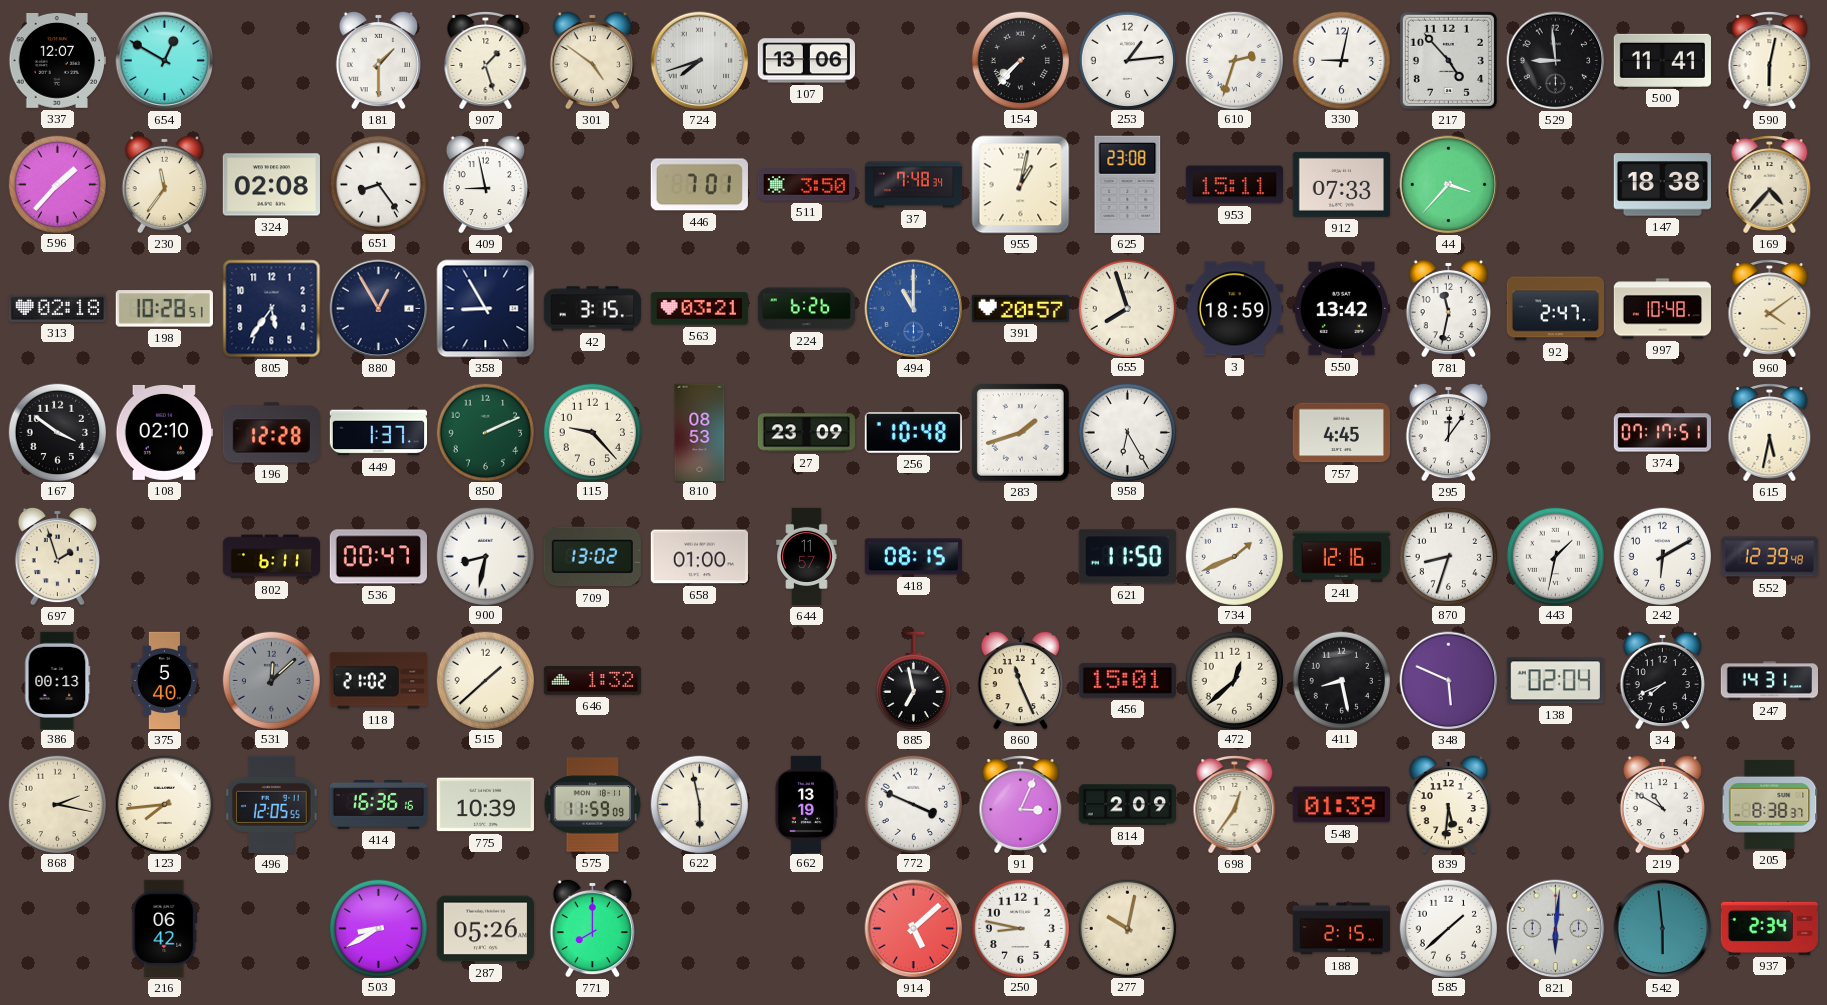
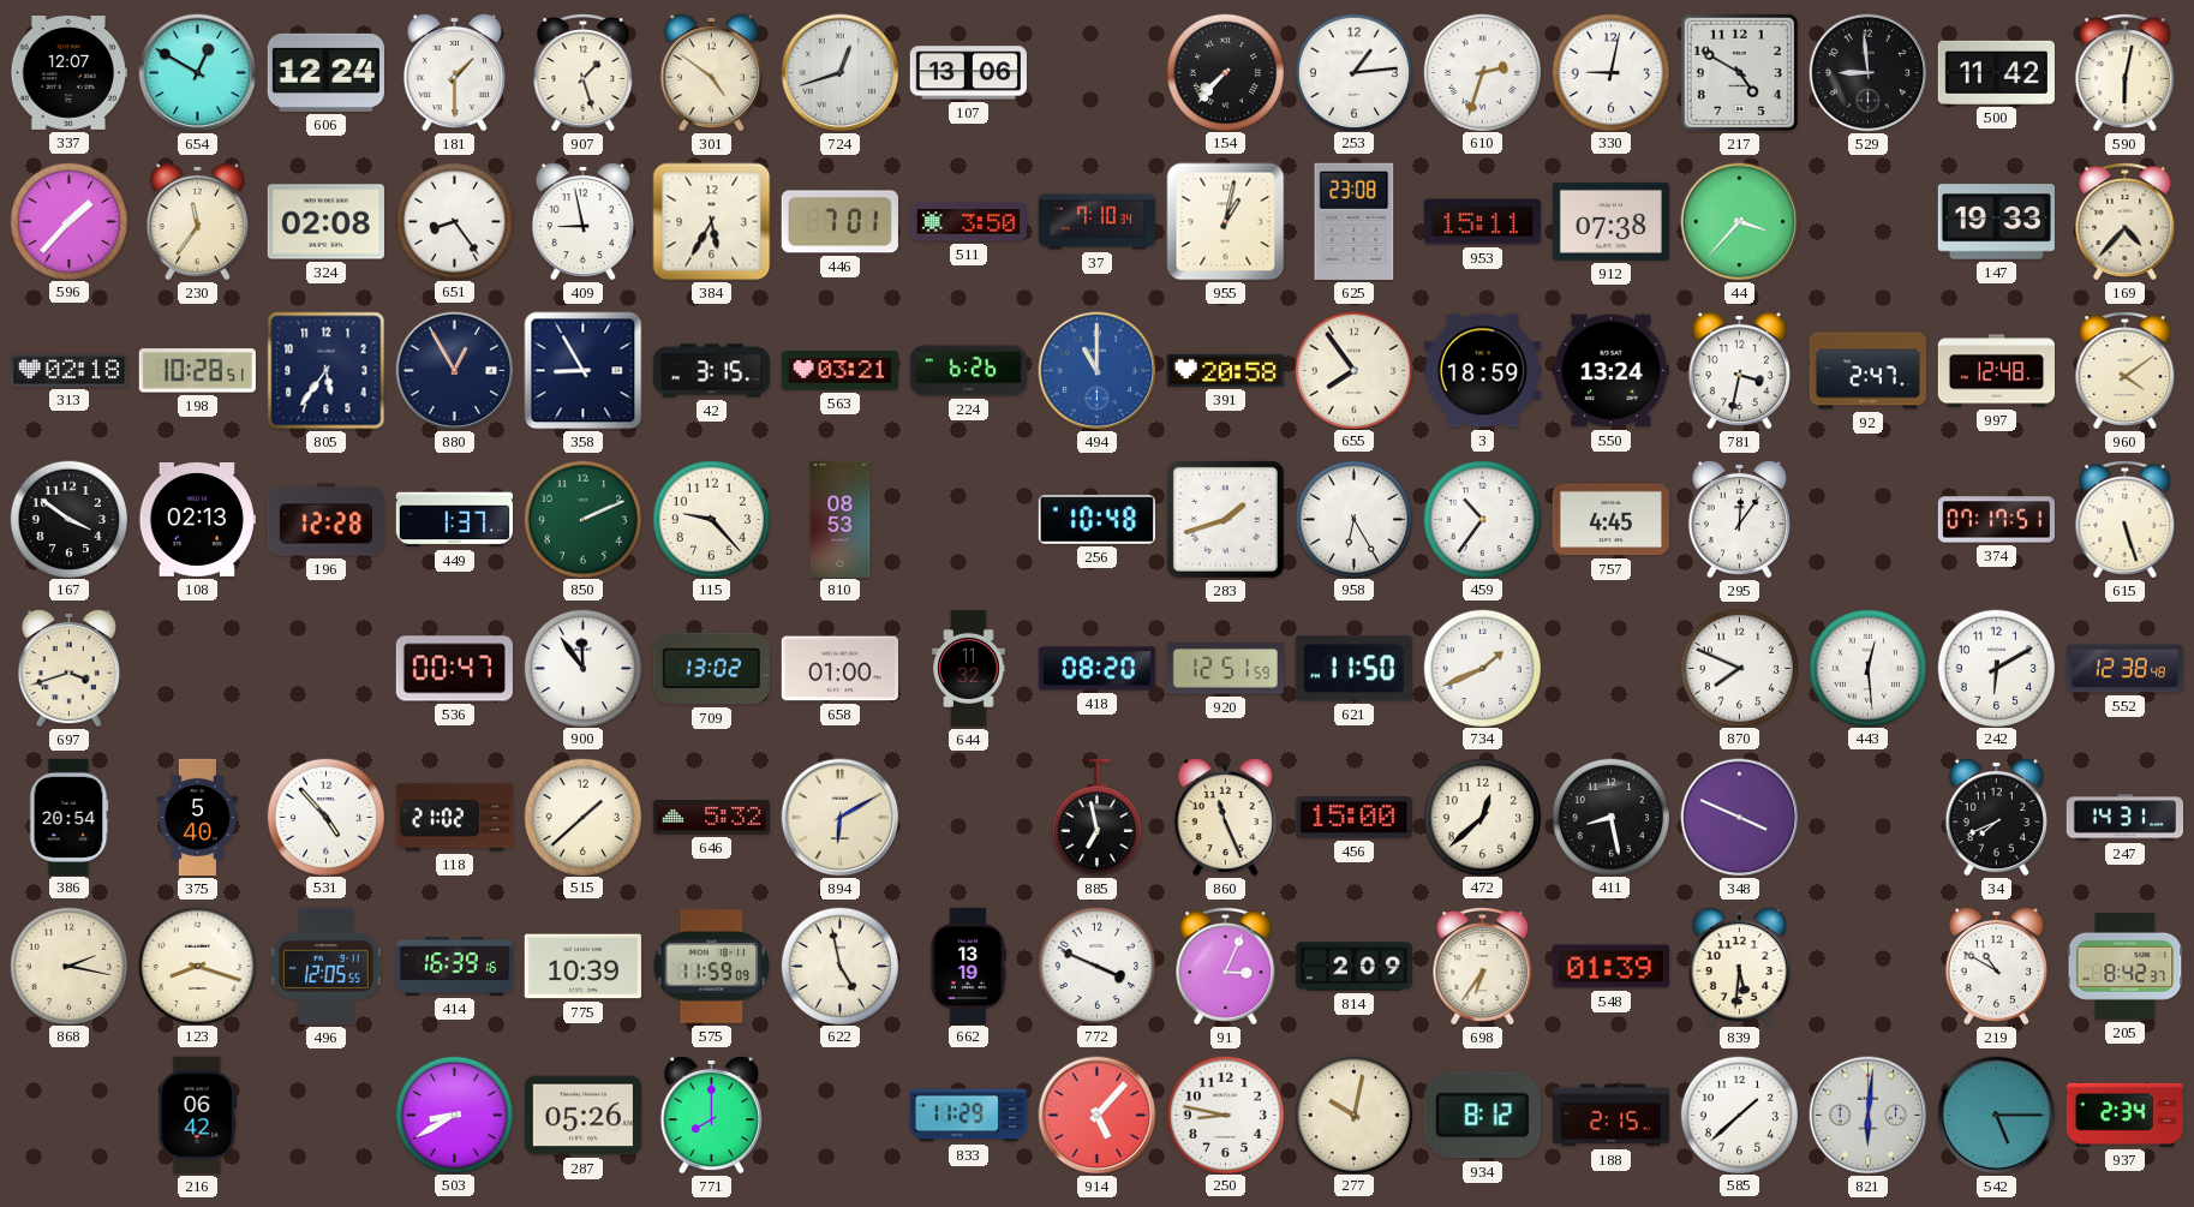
606: none -> 12:24
724: 7:42 -> 12:42
217: 4:53 -> 4:50
500: 11:41 -> 11:42
384: none -> 5:35
37: 7:48 -> 7:10
912: 07:33 -> 07:38
147: 18:38 -> 19:33
391: 20:57 -> 20:58
655: 7:57 -> 7:54
550: 13:42 -> 13:24
781: 11:32 -> 3:32
997: 10:48 -> 12:48
108: 02:10 -> 02:13
27: 23:09 -> none
459: none -> 10:36
615: 5:32 -> 5:27
697: 1:57 -> 3:42
802: 6:11 -> none
900: 8:32 -> 11:54
644: 11:57 -> 11:32
418: 08:15 -> 08:20
920: none -> 12:51
241: 12:16 -> none
870: 8:33 -> 7:49
443: 1:32 -> 12:29
552: 12:39 -> 12:38
386: 00:13 -> 20:54
531: 12:08 -> 4:53
531 dial: grey -> white
646: 1:32 -> 5:32
894: none -> 6:10
456: 15:01 -> 15:00
348: 5:49 -> 3:49
138: 02:04 -> none
123: 7:44 -> 8:18
414: 16:36 -> 16:39
622: 5:58 -> 4:58
698: 12:36 -> 6:36
205: 8:38 -> 8:42
833: none -> 11:29
914: 5:08 -> 5:07
934: none -> 8:12
542: 5:59 -> 5:15
